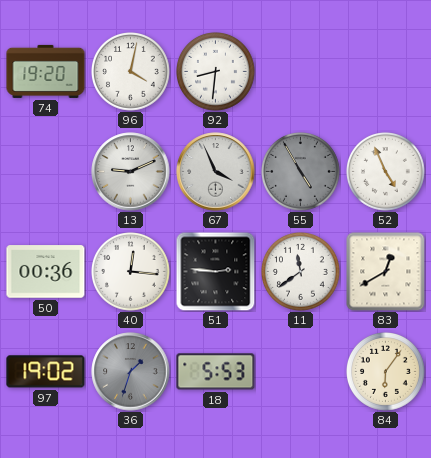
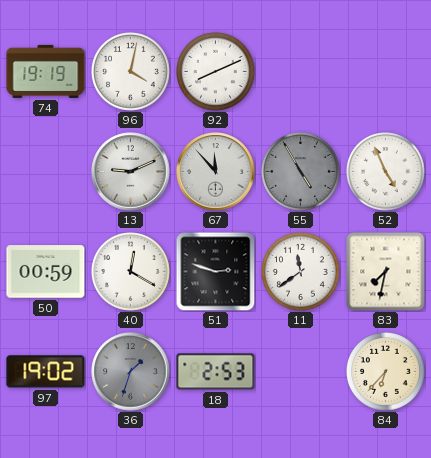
74: 19:20 -> 19:19
92: 8:31 -> 8:11
67: 3:56 -> 11:53
50: 00:36 -> 00:59
40: 12:16 -> 12:20
51: 2:46 -> 2:48
83: 12:40 -> 7:32
18: 5:53 -> 2:53
84: 6:06 -> 6:37
